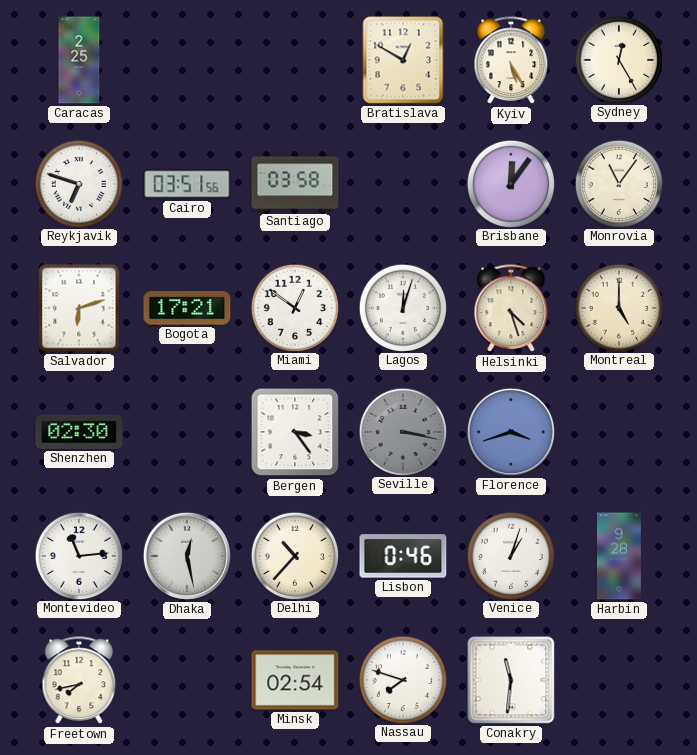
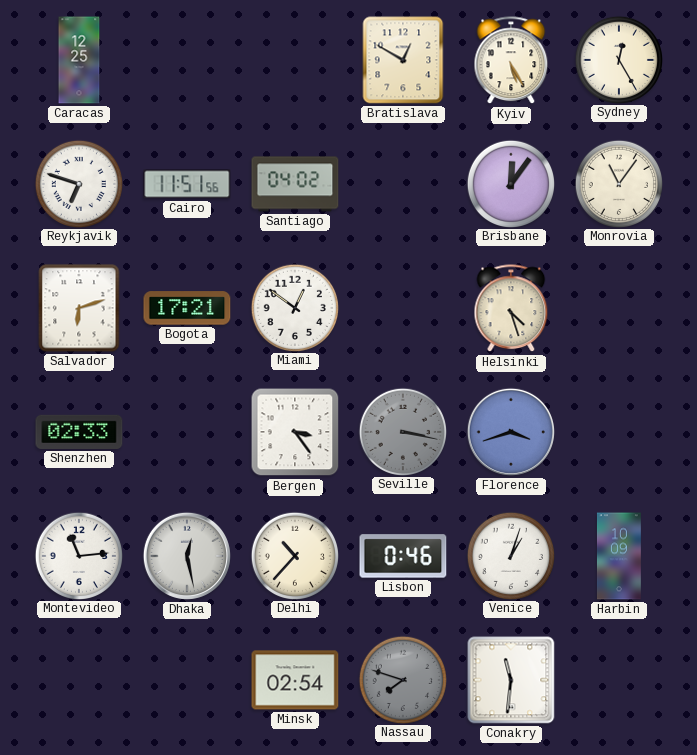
Caracas: 2:25 -> 12:25
Cairo: 03:51 -> 11:51
Santiago: 03:58 -> 04:02
Lagos: 12:03 -> none
Montreal: 5:00 -> none
Shenzhen: 02:30 -> 02:33
Harbin: 9:28 -> 10:09
Freetown: 7:43 -> none
Nassau dial: white -> grey
